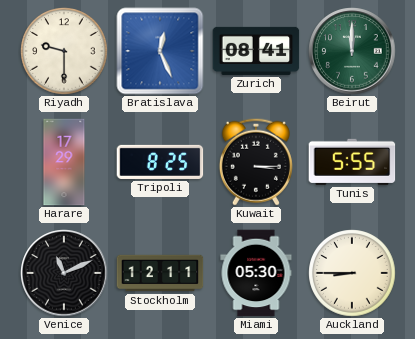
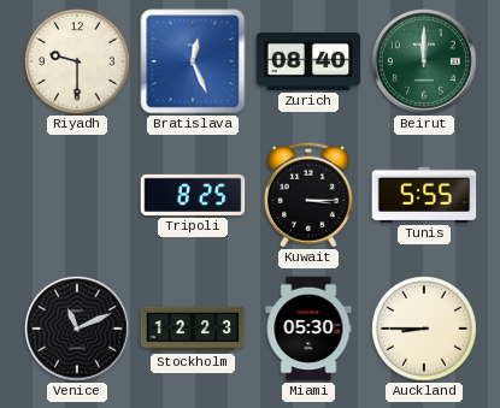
Zurich: 08:41 -> 08:40
Harare: 17:29 -> none
Stockholm: 12:11 -> 12:23
